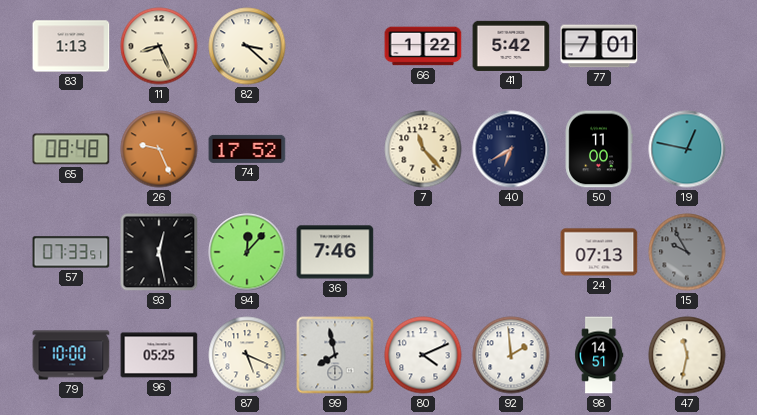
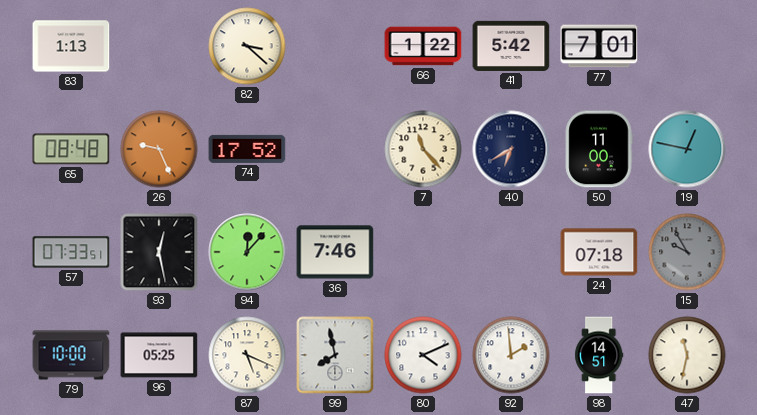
11: 8:26 -> none
24: 07:13 -> 07:18
